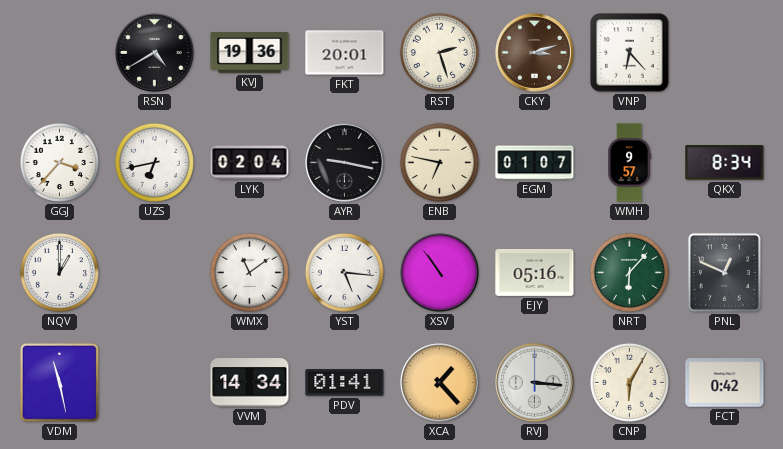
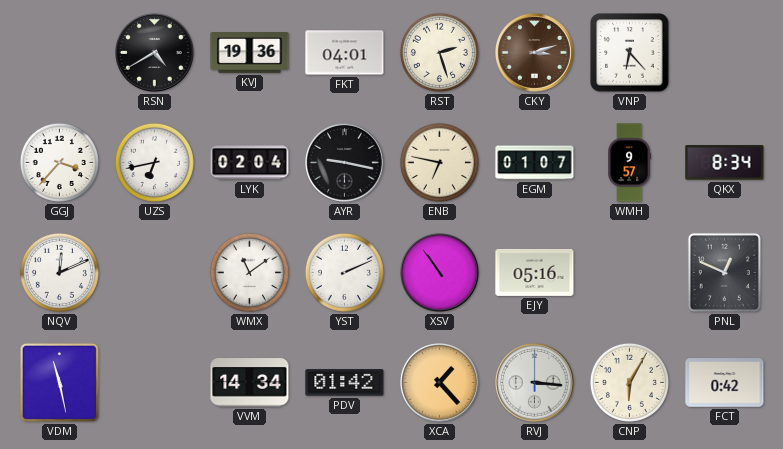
FKT: 20:01 -> 04:01
NQV: 1:00 -> 12:11
YST: 5:16 -> 2:11
NRT: 6:07 -> none
PDV: 01:41 -> 01:42
